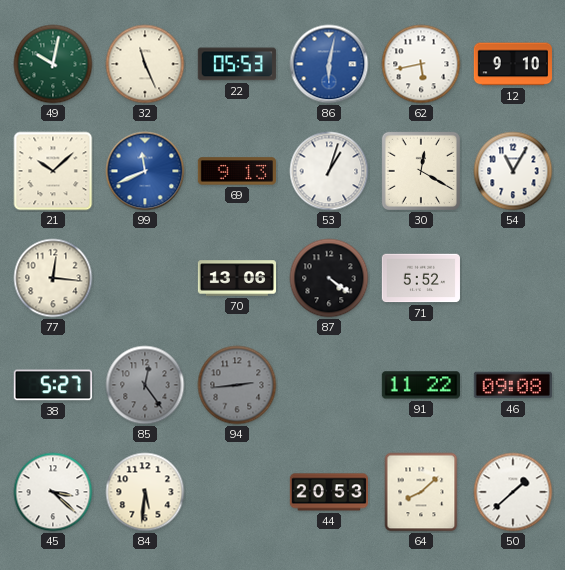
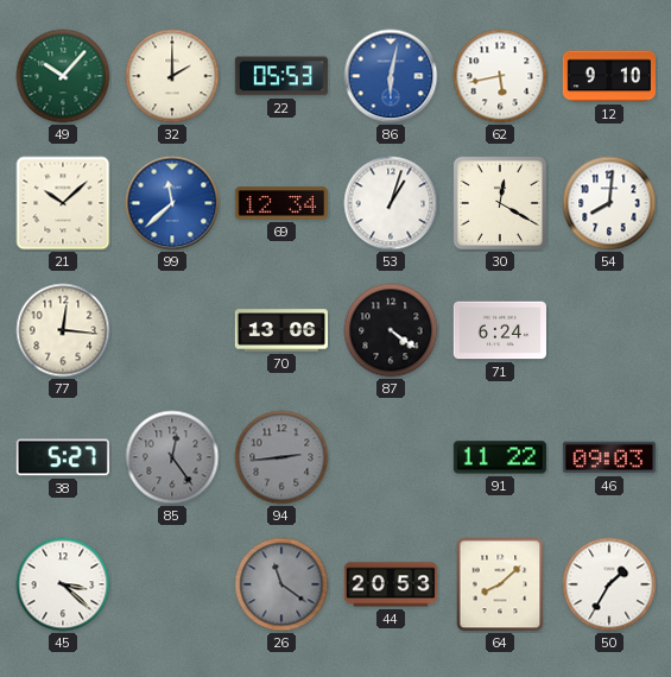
49: 10:02 -> 10:07
32: 11:26 -> 2:00
99: 11:41 -> 11:38
69: 9:13 -> 12:34
54: 11:05 -> 8:01
71: 5:52 -> 6:24
46: 09:08 -> 09:03
84: 5:31 -> none
26: none -> 11:21
50: 1:38 -> 1:35
